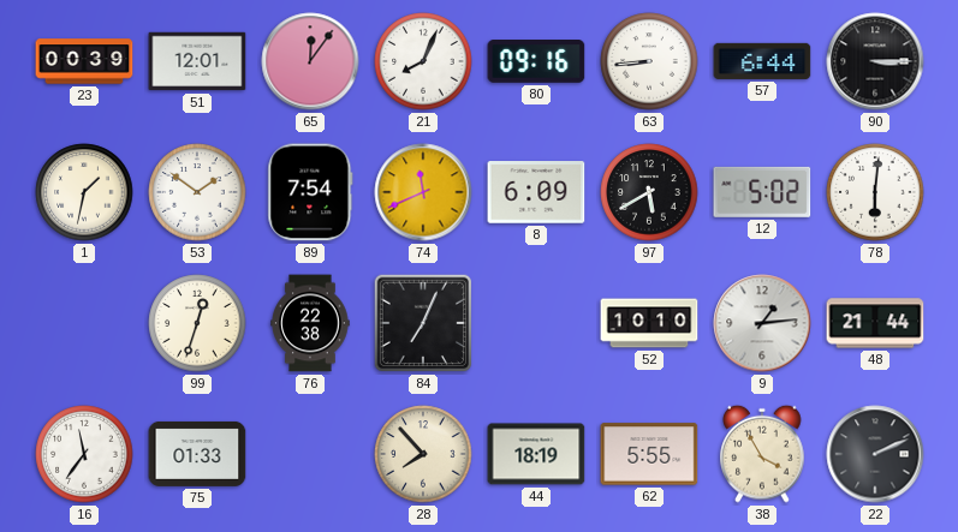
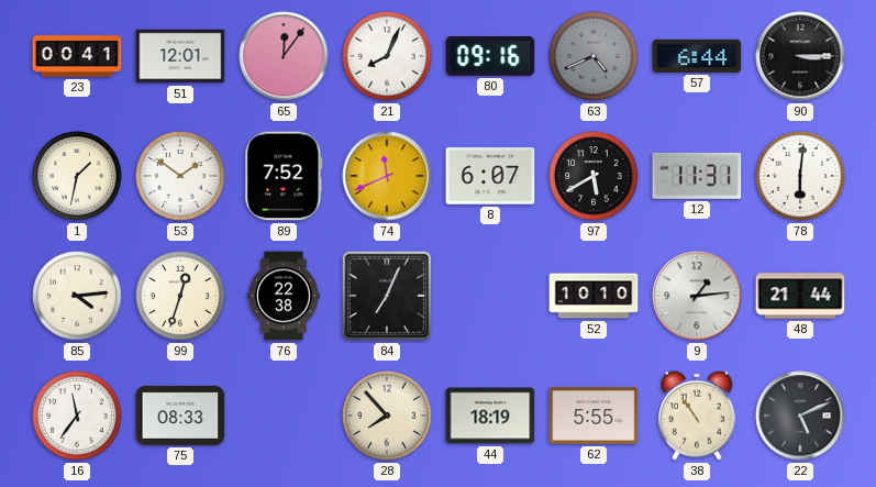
23: 00:39 -> 00:41
63: 8:44 -> 4:41
63 dial: white -> grey
89: 7:54 -> 7:52
8: 6:09 -> 6:07
12: 5:02 -> 11:31
85: none -> 4:14
75: 01:33 -> 08:33
38: 3:55 -> 10:54
22: 2:11 -> 5:11
